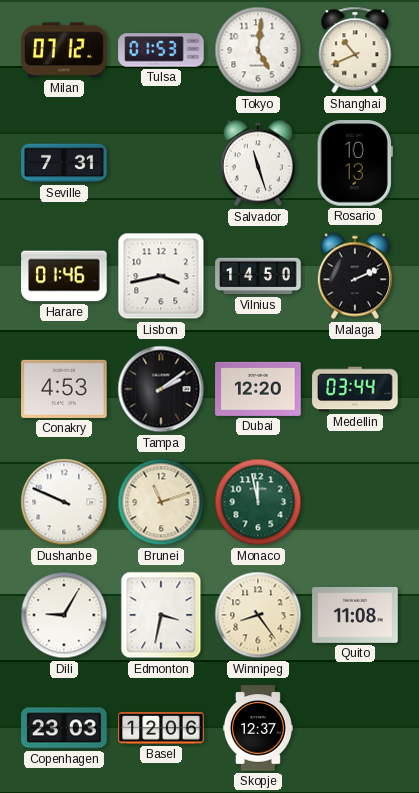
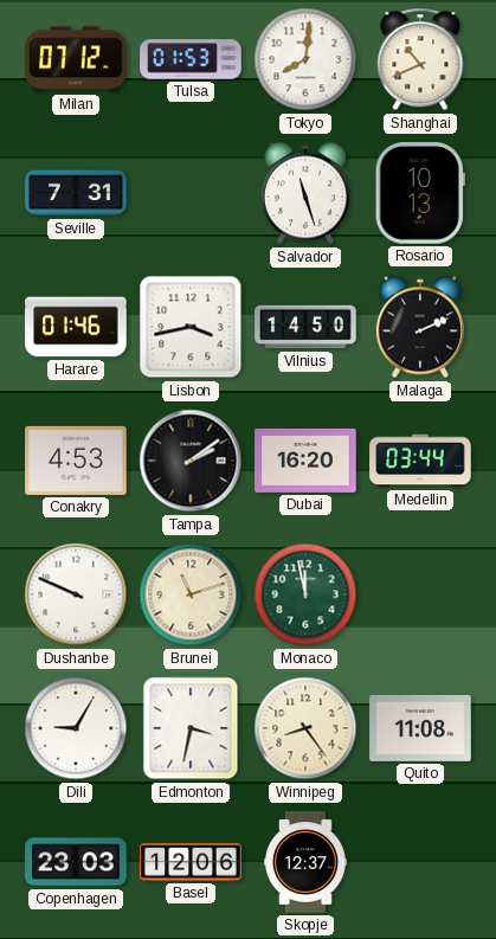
Tokyo: 5:01 -> 8:01
Dubai: 12:20 -> 16:20
